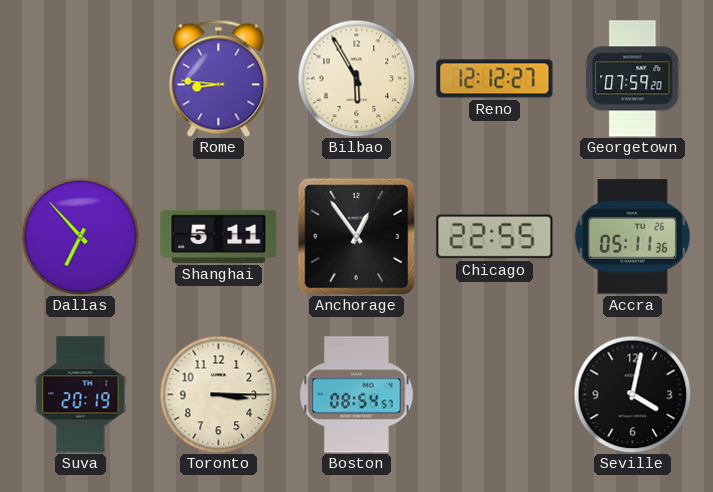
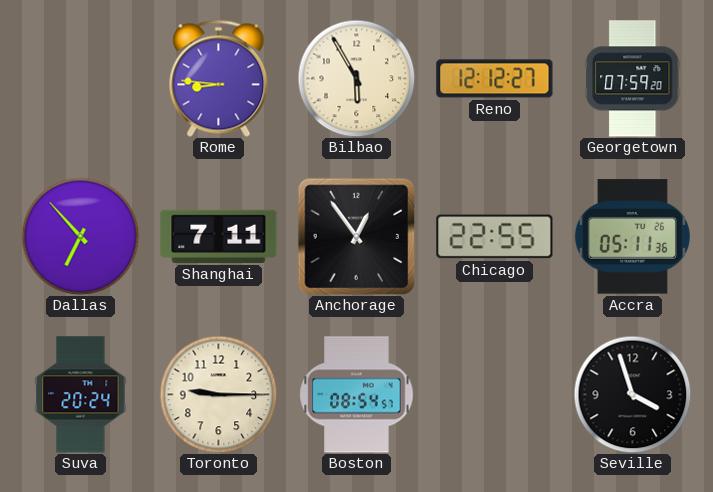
Shanghai: 5:11 -> 7:11
Suva: 20:19 -> 20:24
Toronto: 3:15 -> 9:15
Seville: 4:02 -> 3:57
